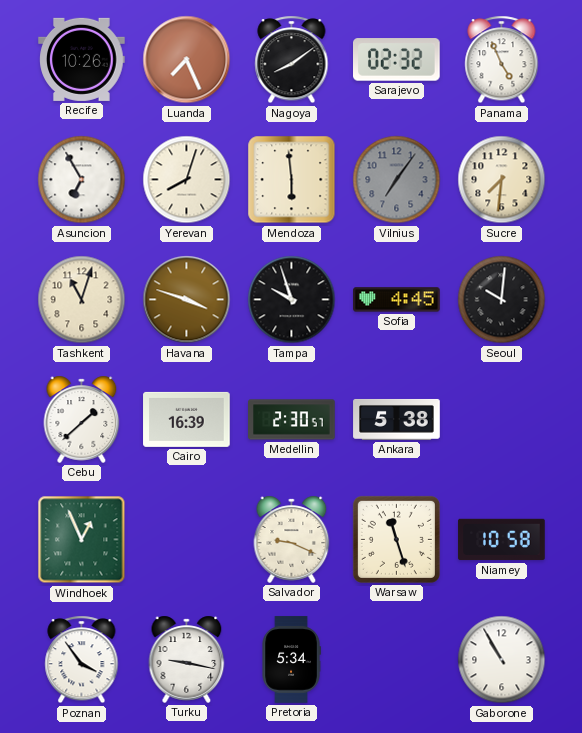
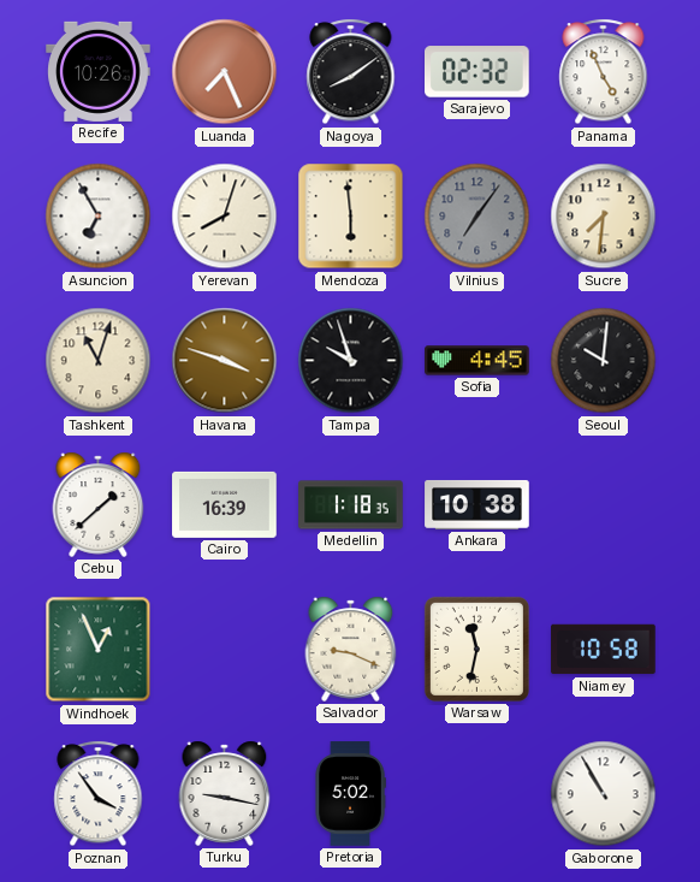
Medellin: 2:30 -> 1:18
Ankara: 5:38 -> 10:38
Warsaw: 11:27 -> 11:32
Pretoria: 5:34 -> 5:02
